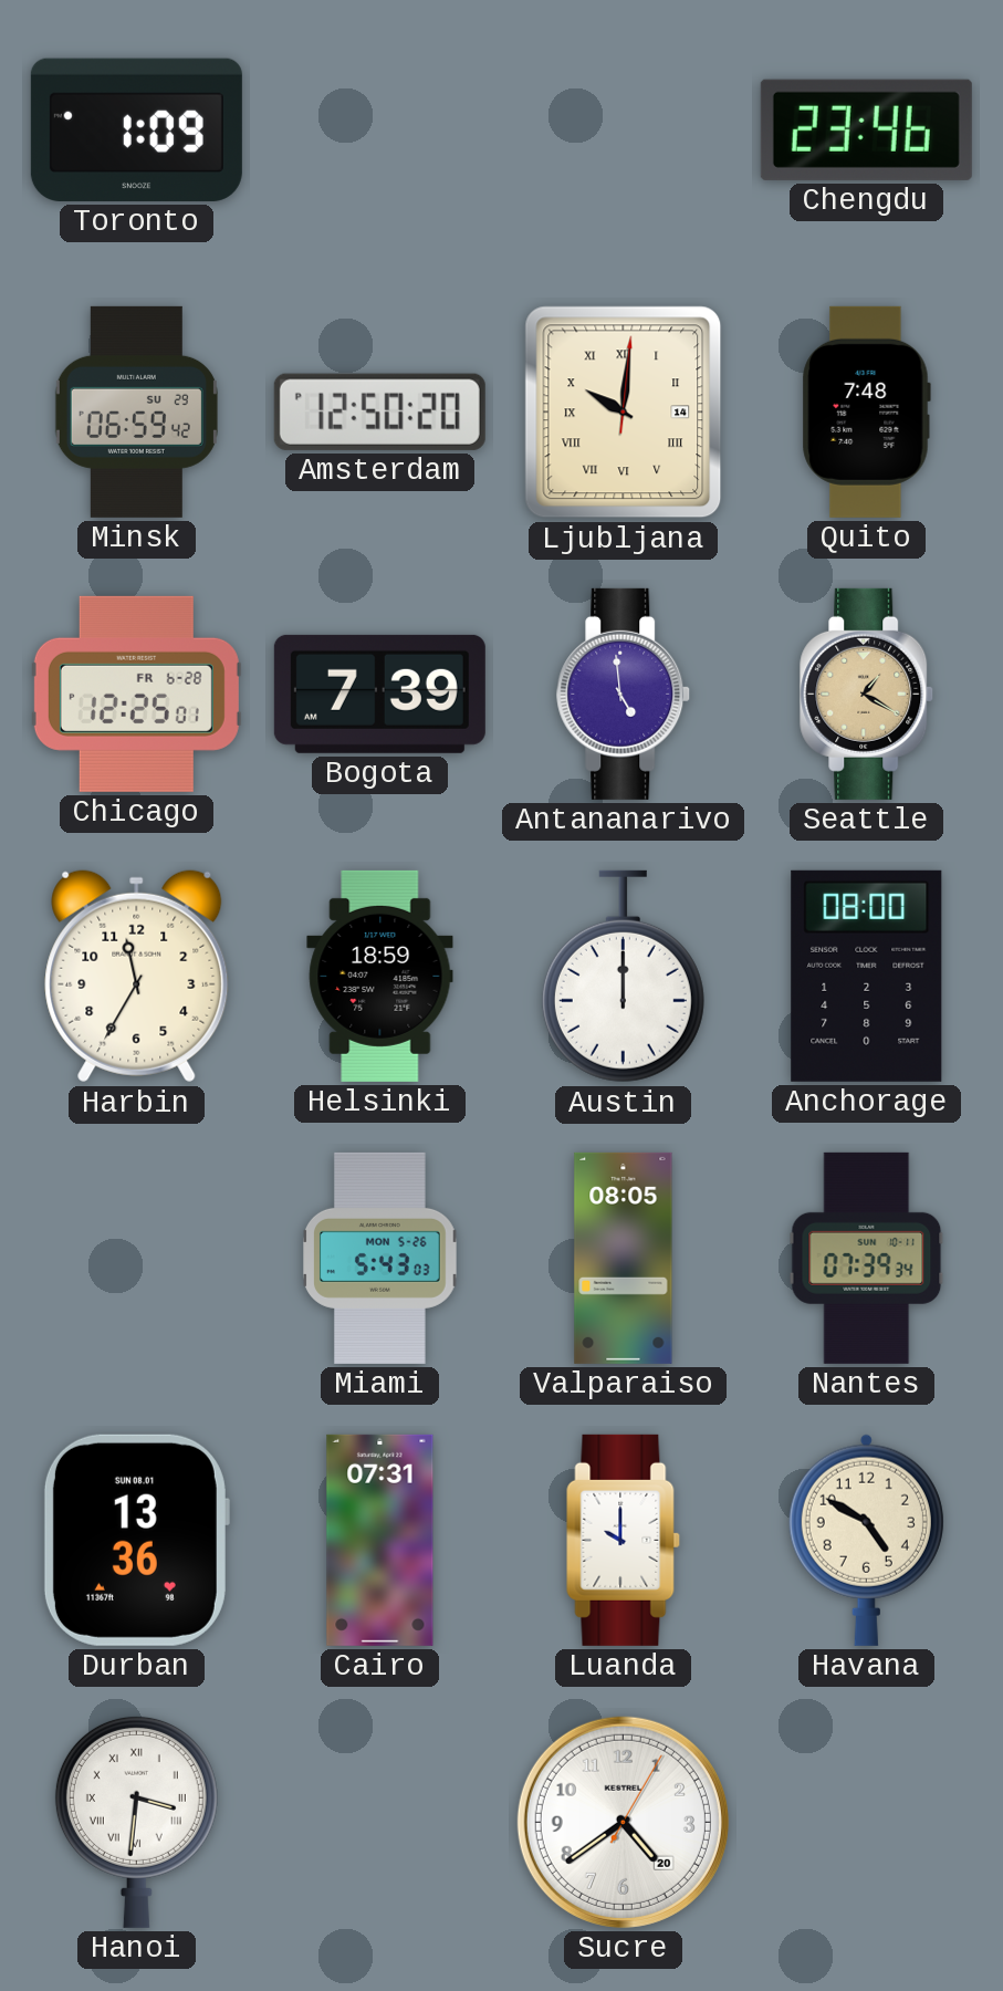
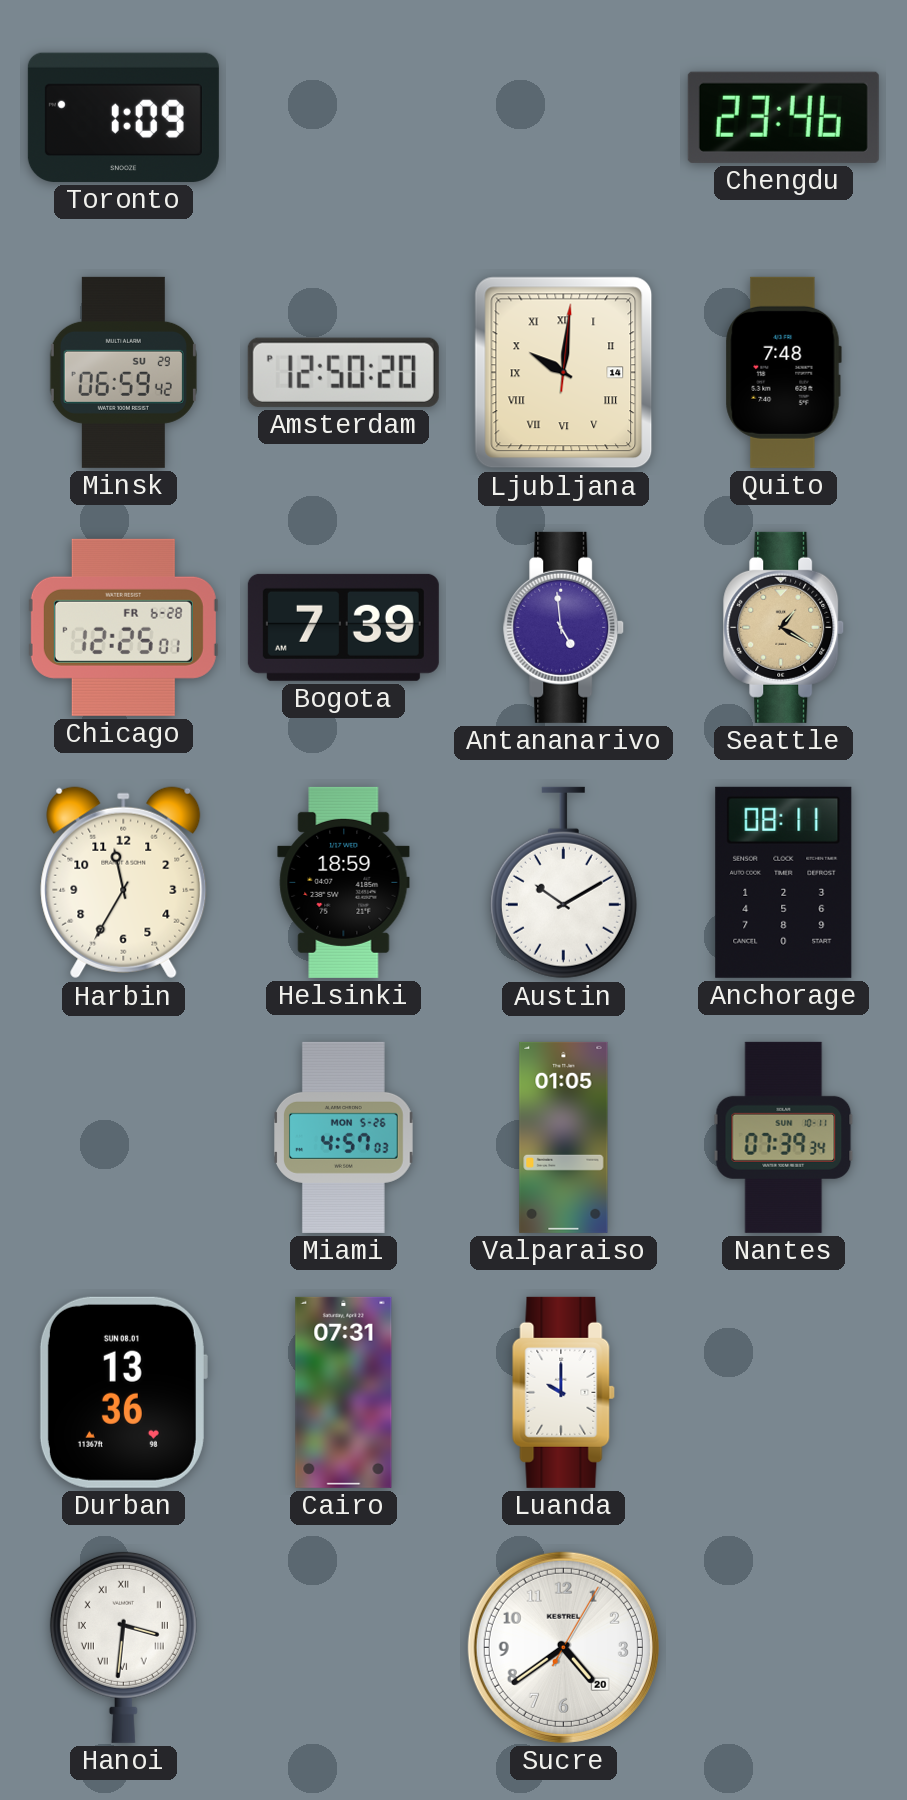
Austin: 12:00 -> 10:10
Anchorage: 08:00 -> 08:11
Miami: 5:43 -> 4:57
Valparaiso: 08:05 -> 01:05
Havana: 4:50 -> none
